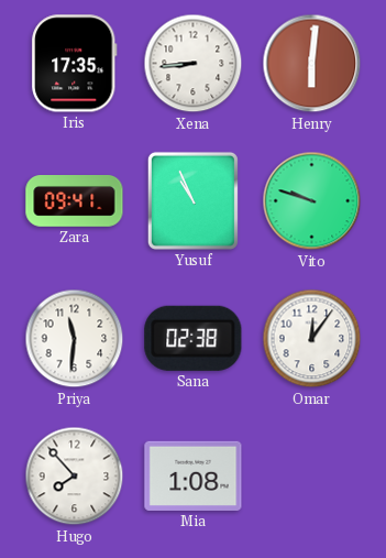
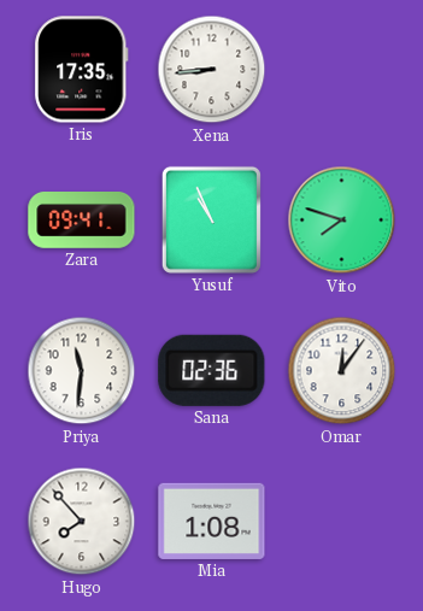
Henry: 6:01 -> none
Vito: 9:48 -> 7:48
Sana: 02:38 -> 02:36
